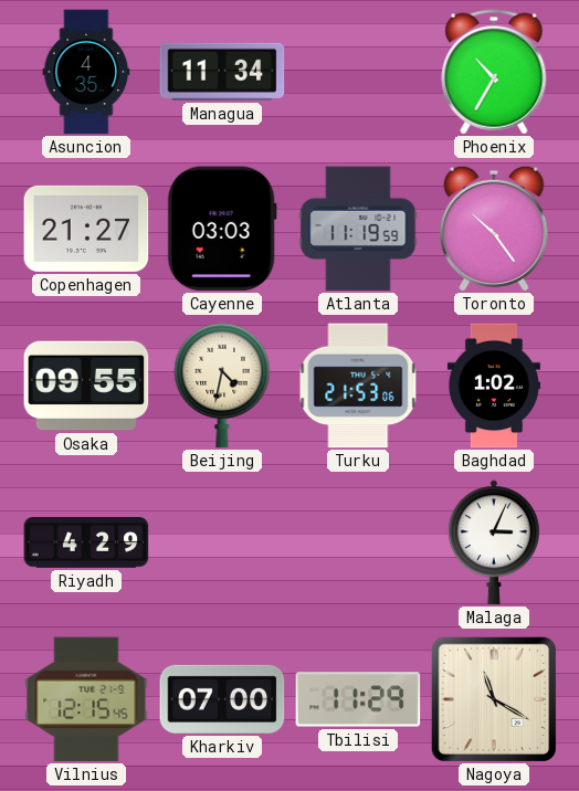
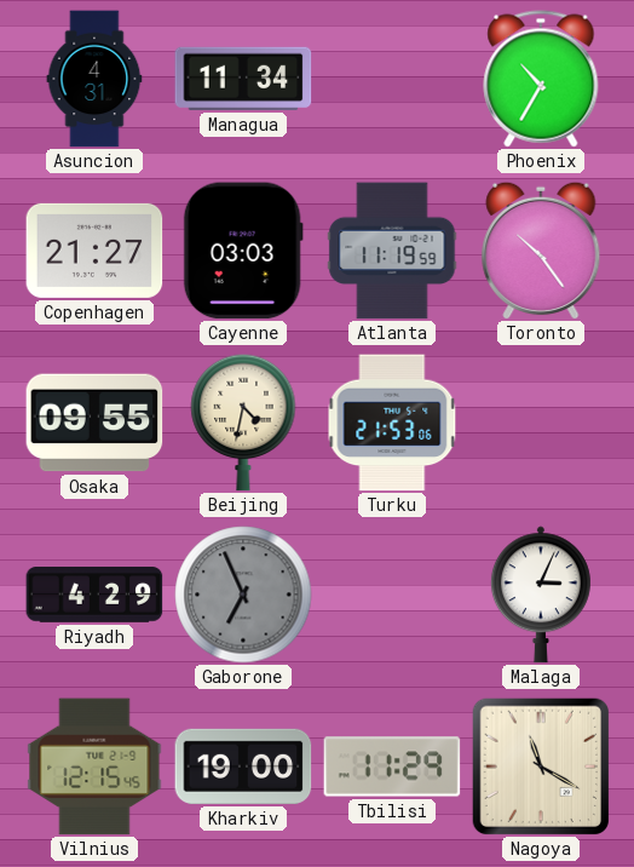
Asuncion: 4:35 -> 4:31
Baghdad: 1:02 -> none
Gaborone: none -> 6:56
Kharkiv: 07:00 -> 19:00
